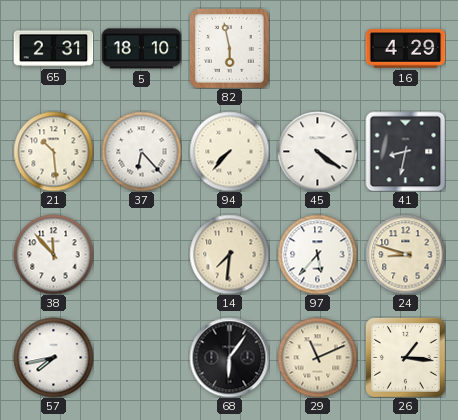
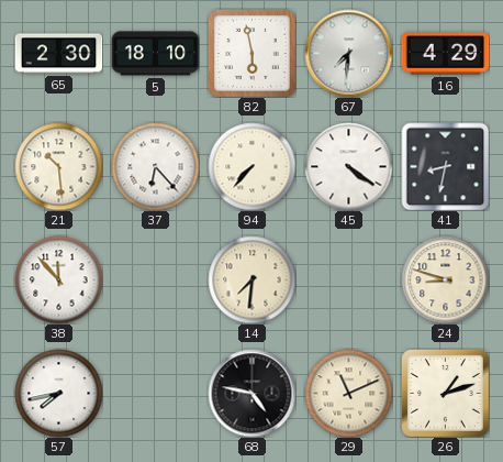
65: 2:31 -> 2:30
67: none -> 7:31
97: 5:37 -> none
68: 6:06 -> 4:47
26: 1:16 -> 1:12
